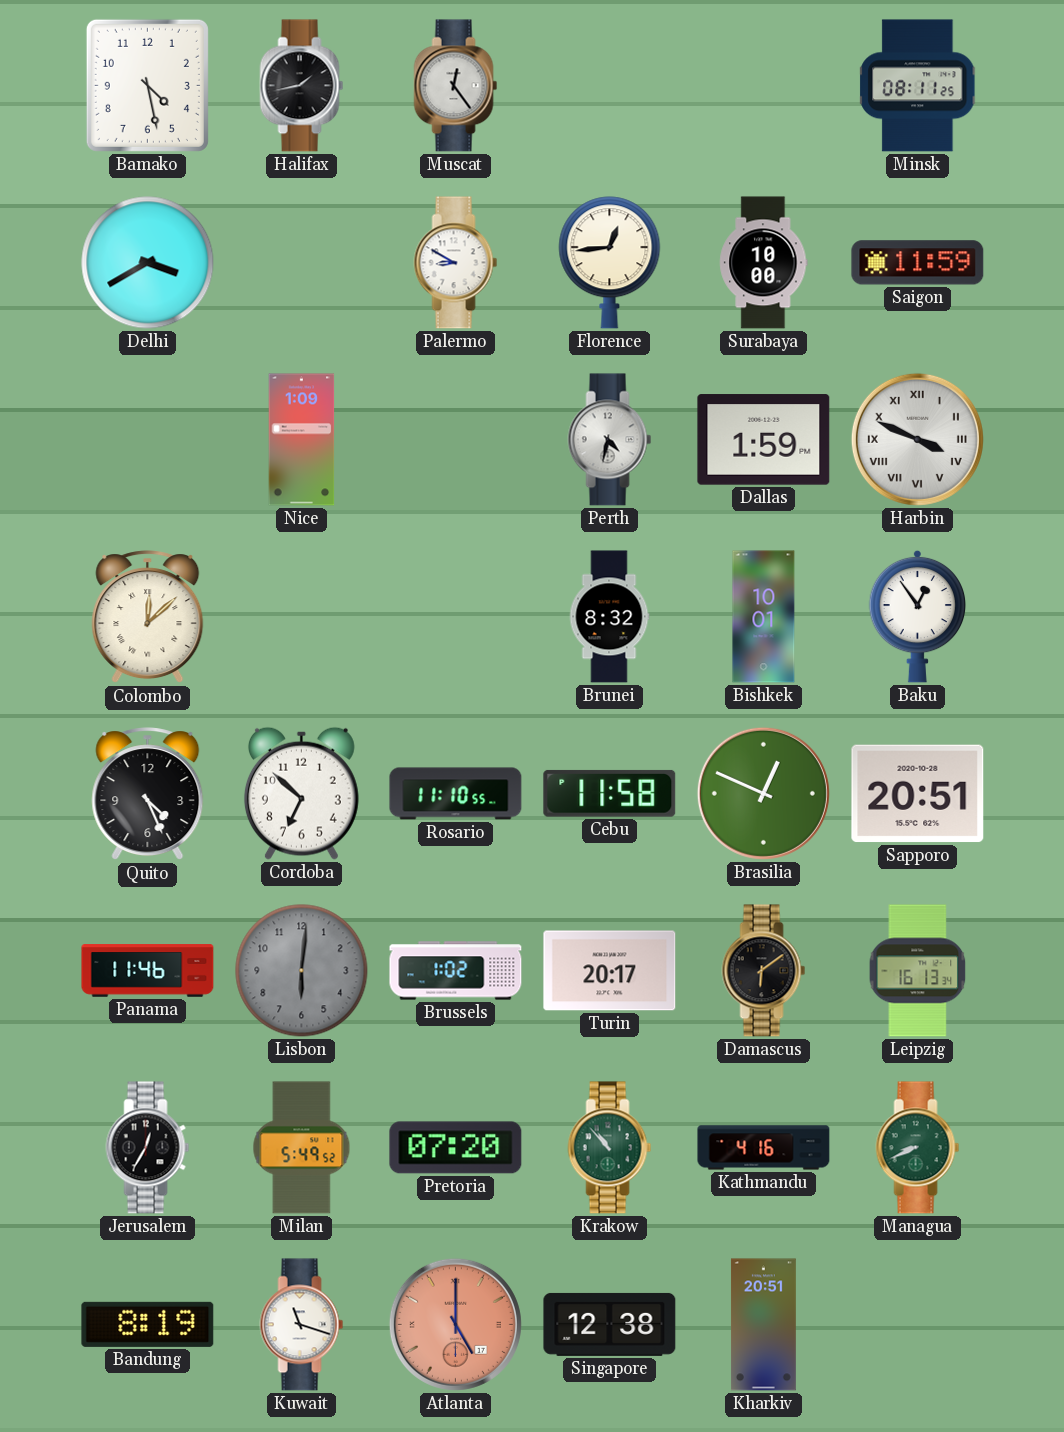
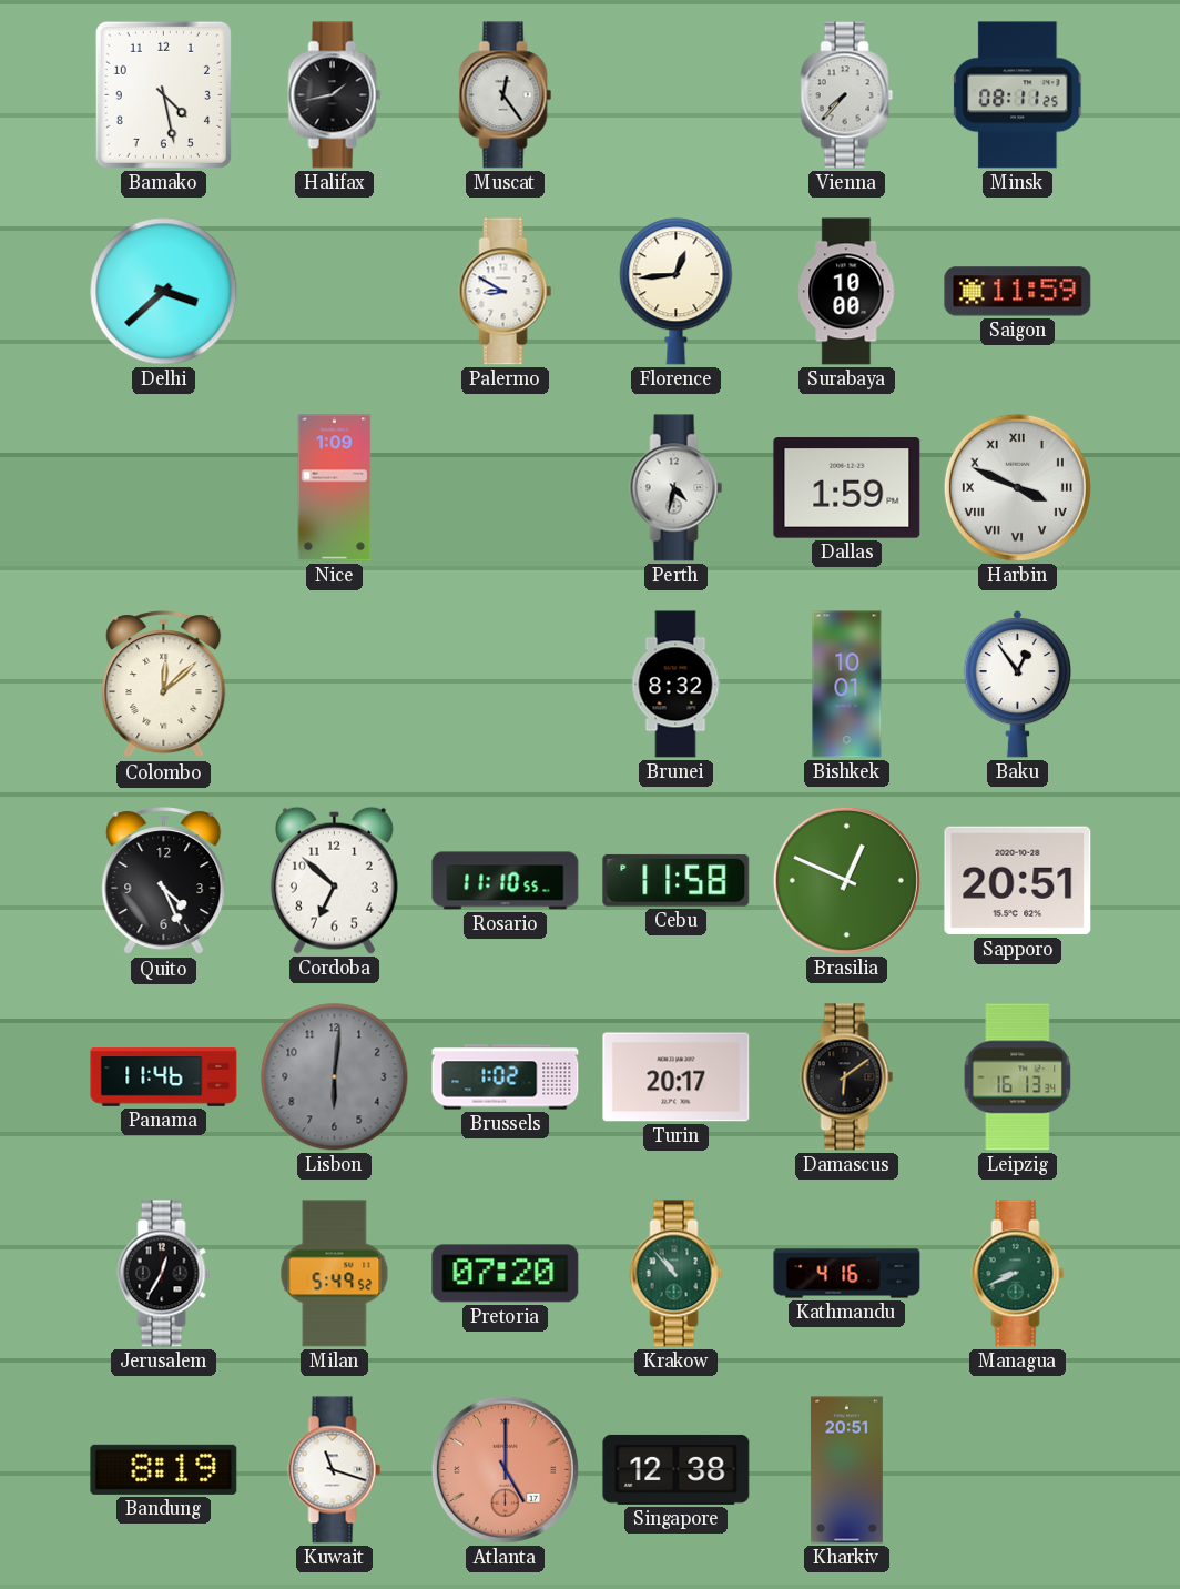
Vienna: none -> 7:37
Delhi: 3:40 -> 3:38
